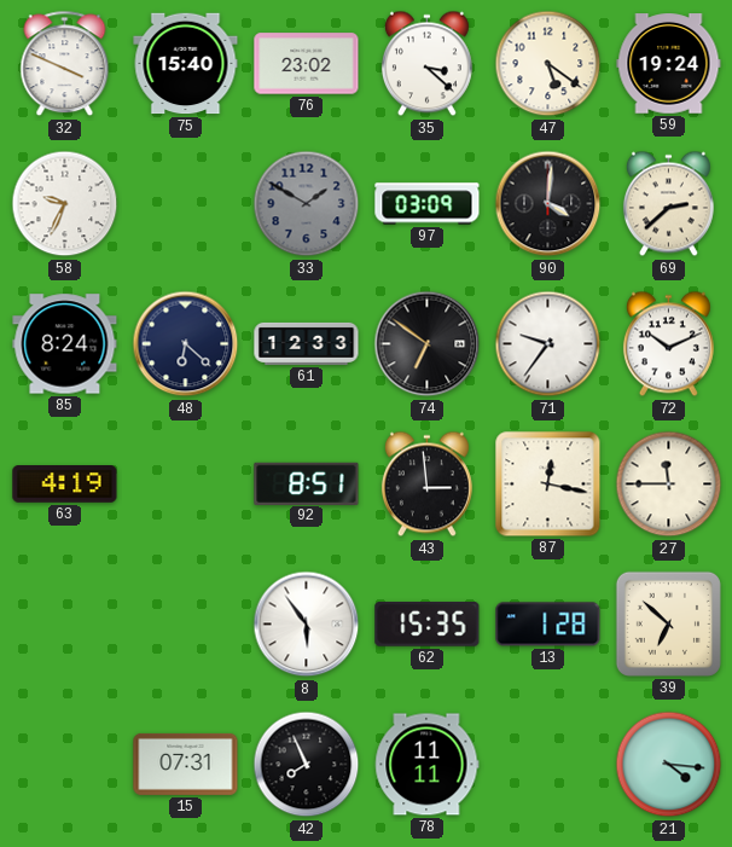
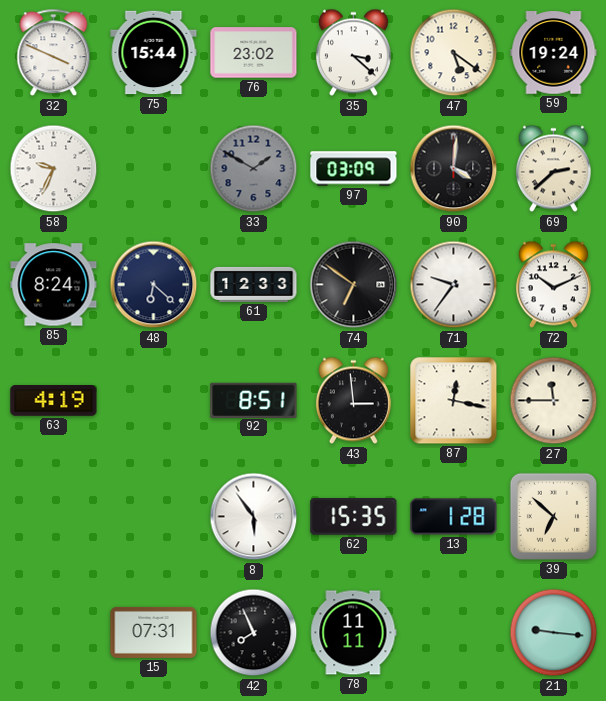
75: 15:40 -> 15:44
21: 4:16 -> 9:16
